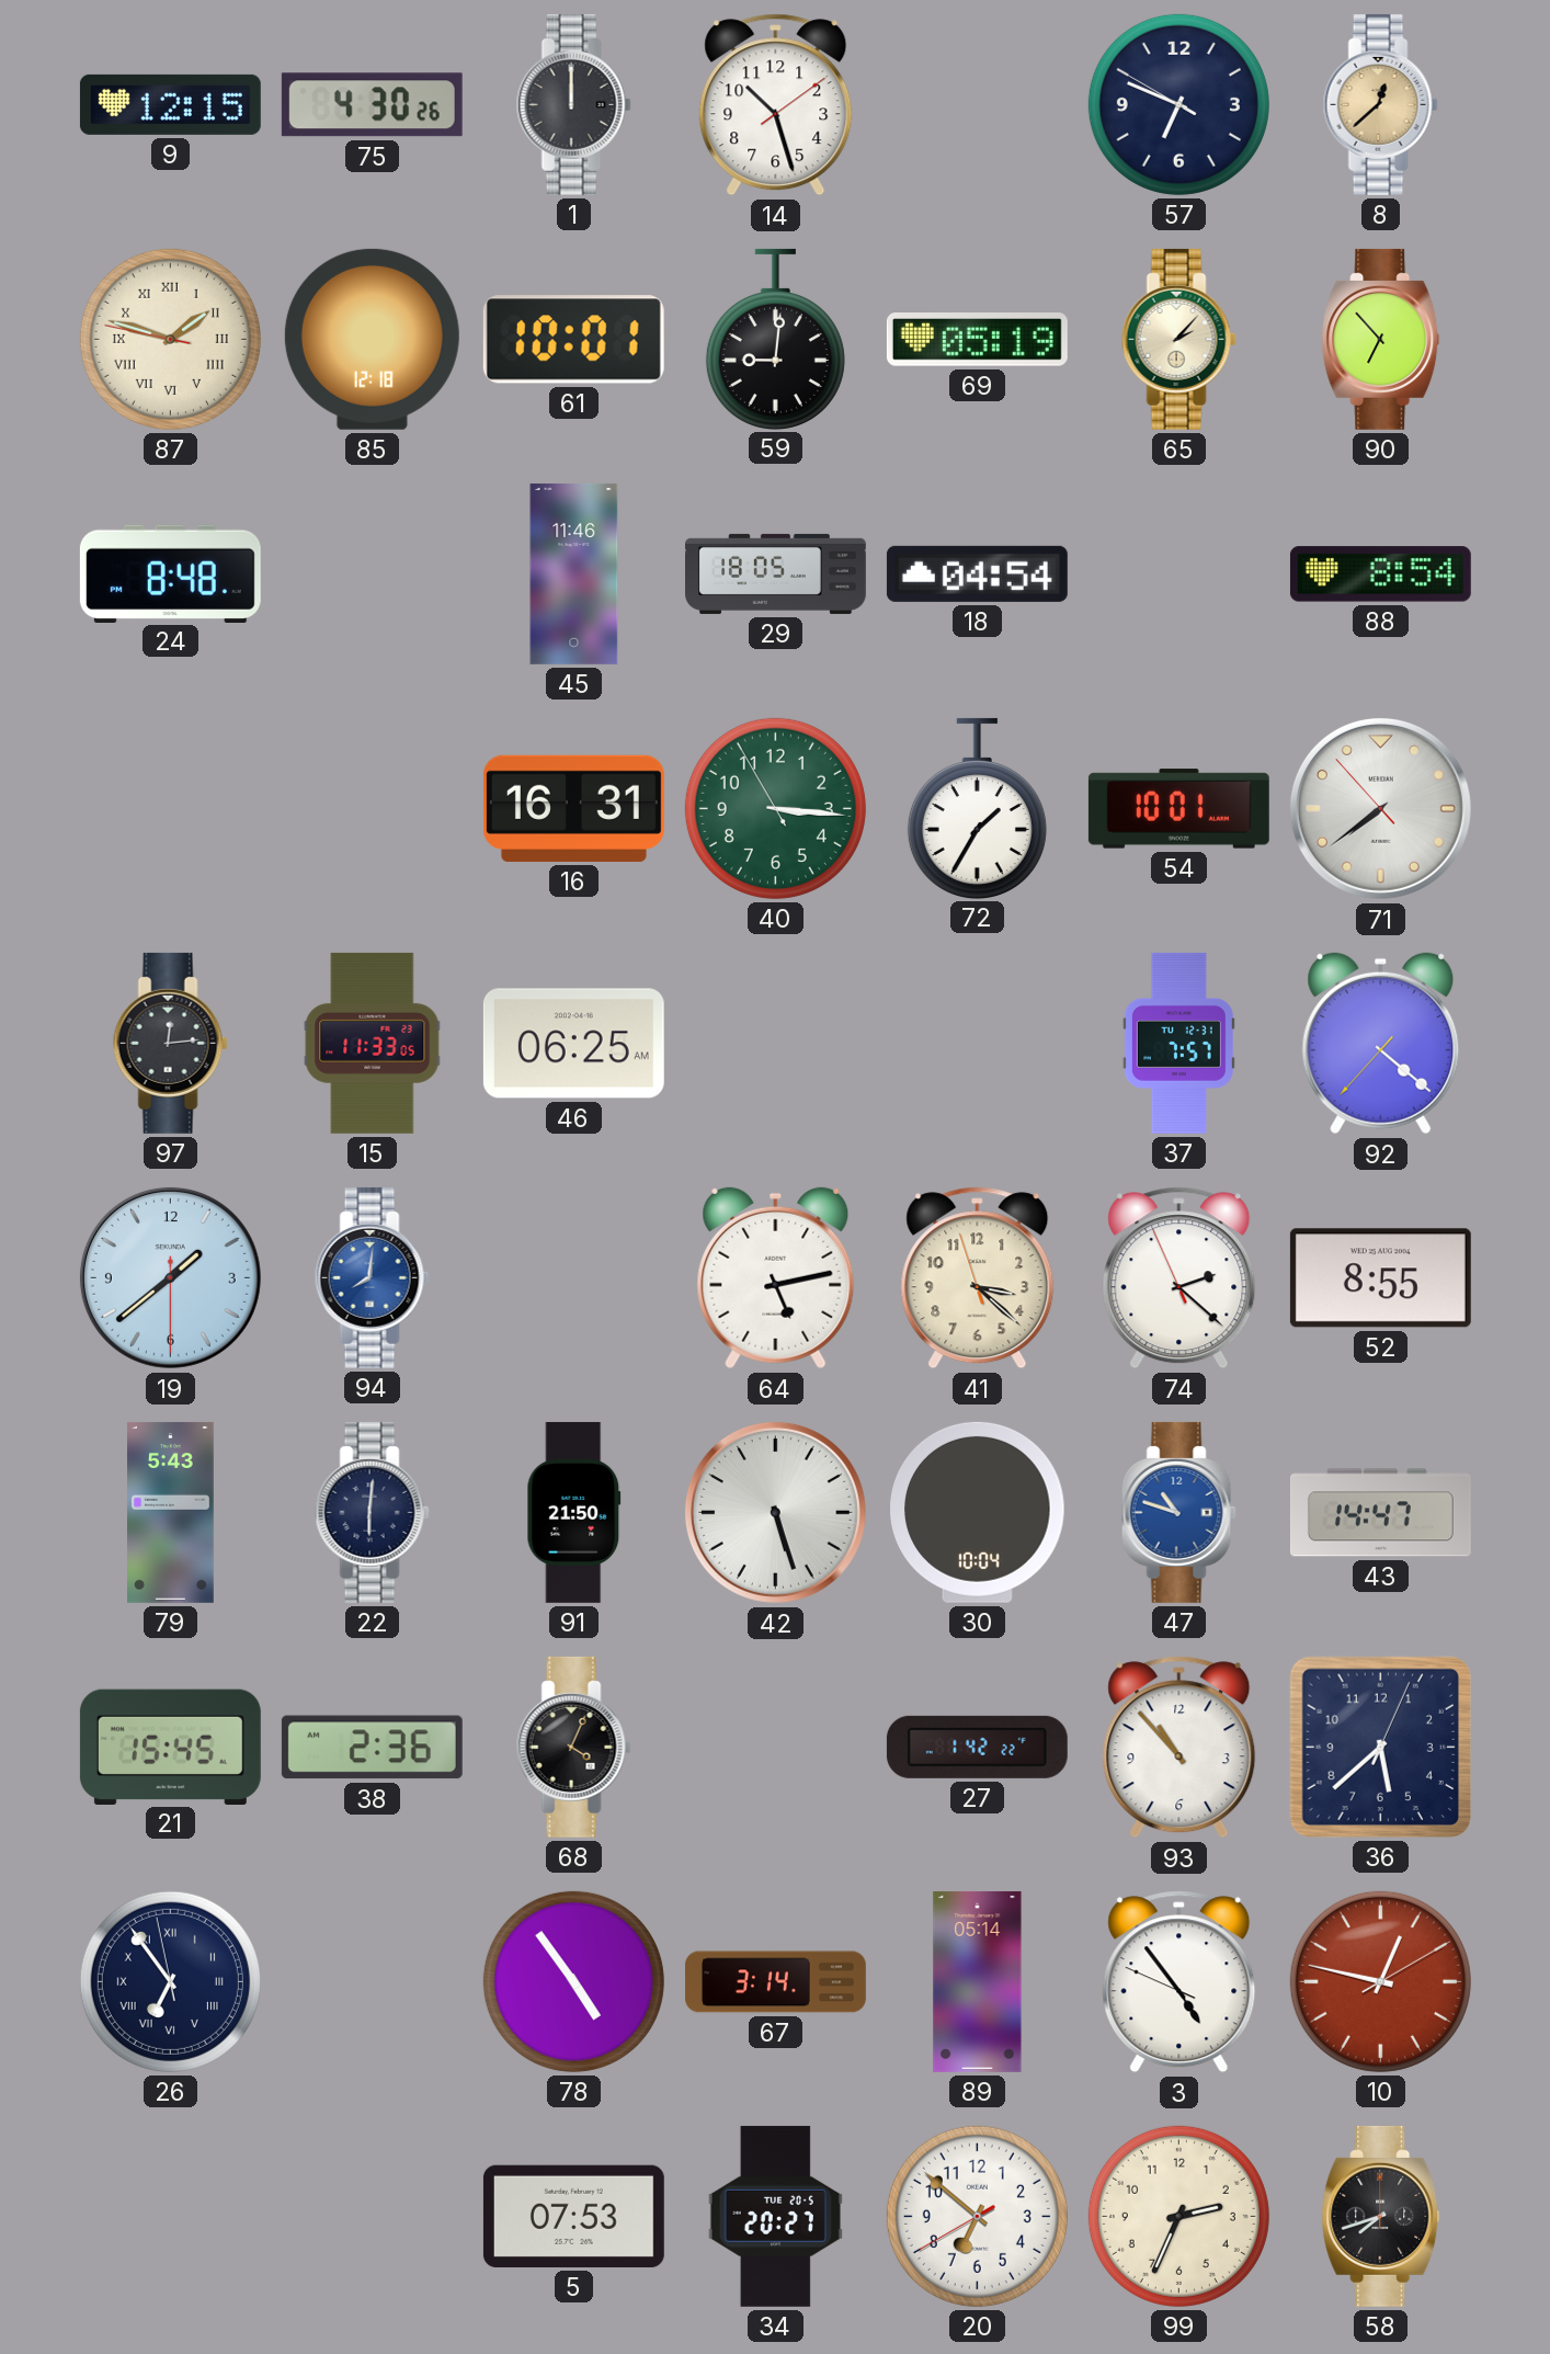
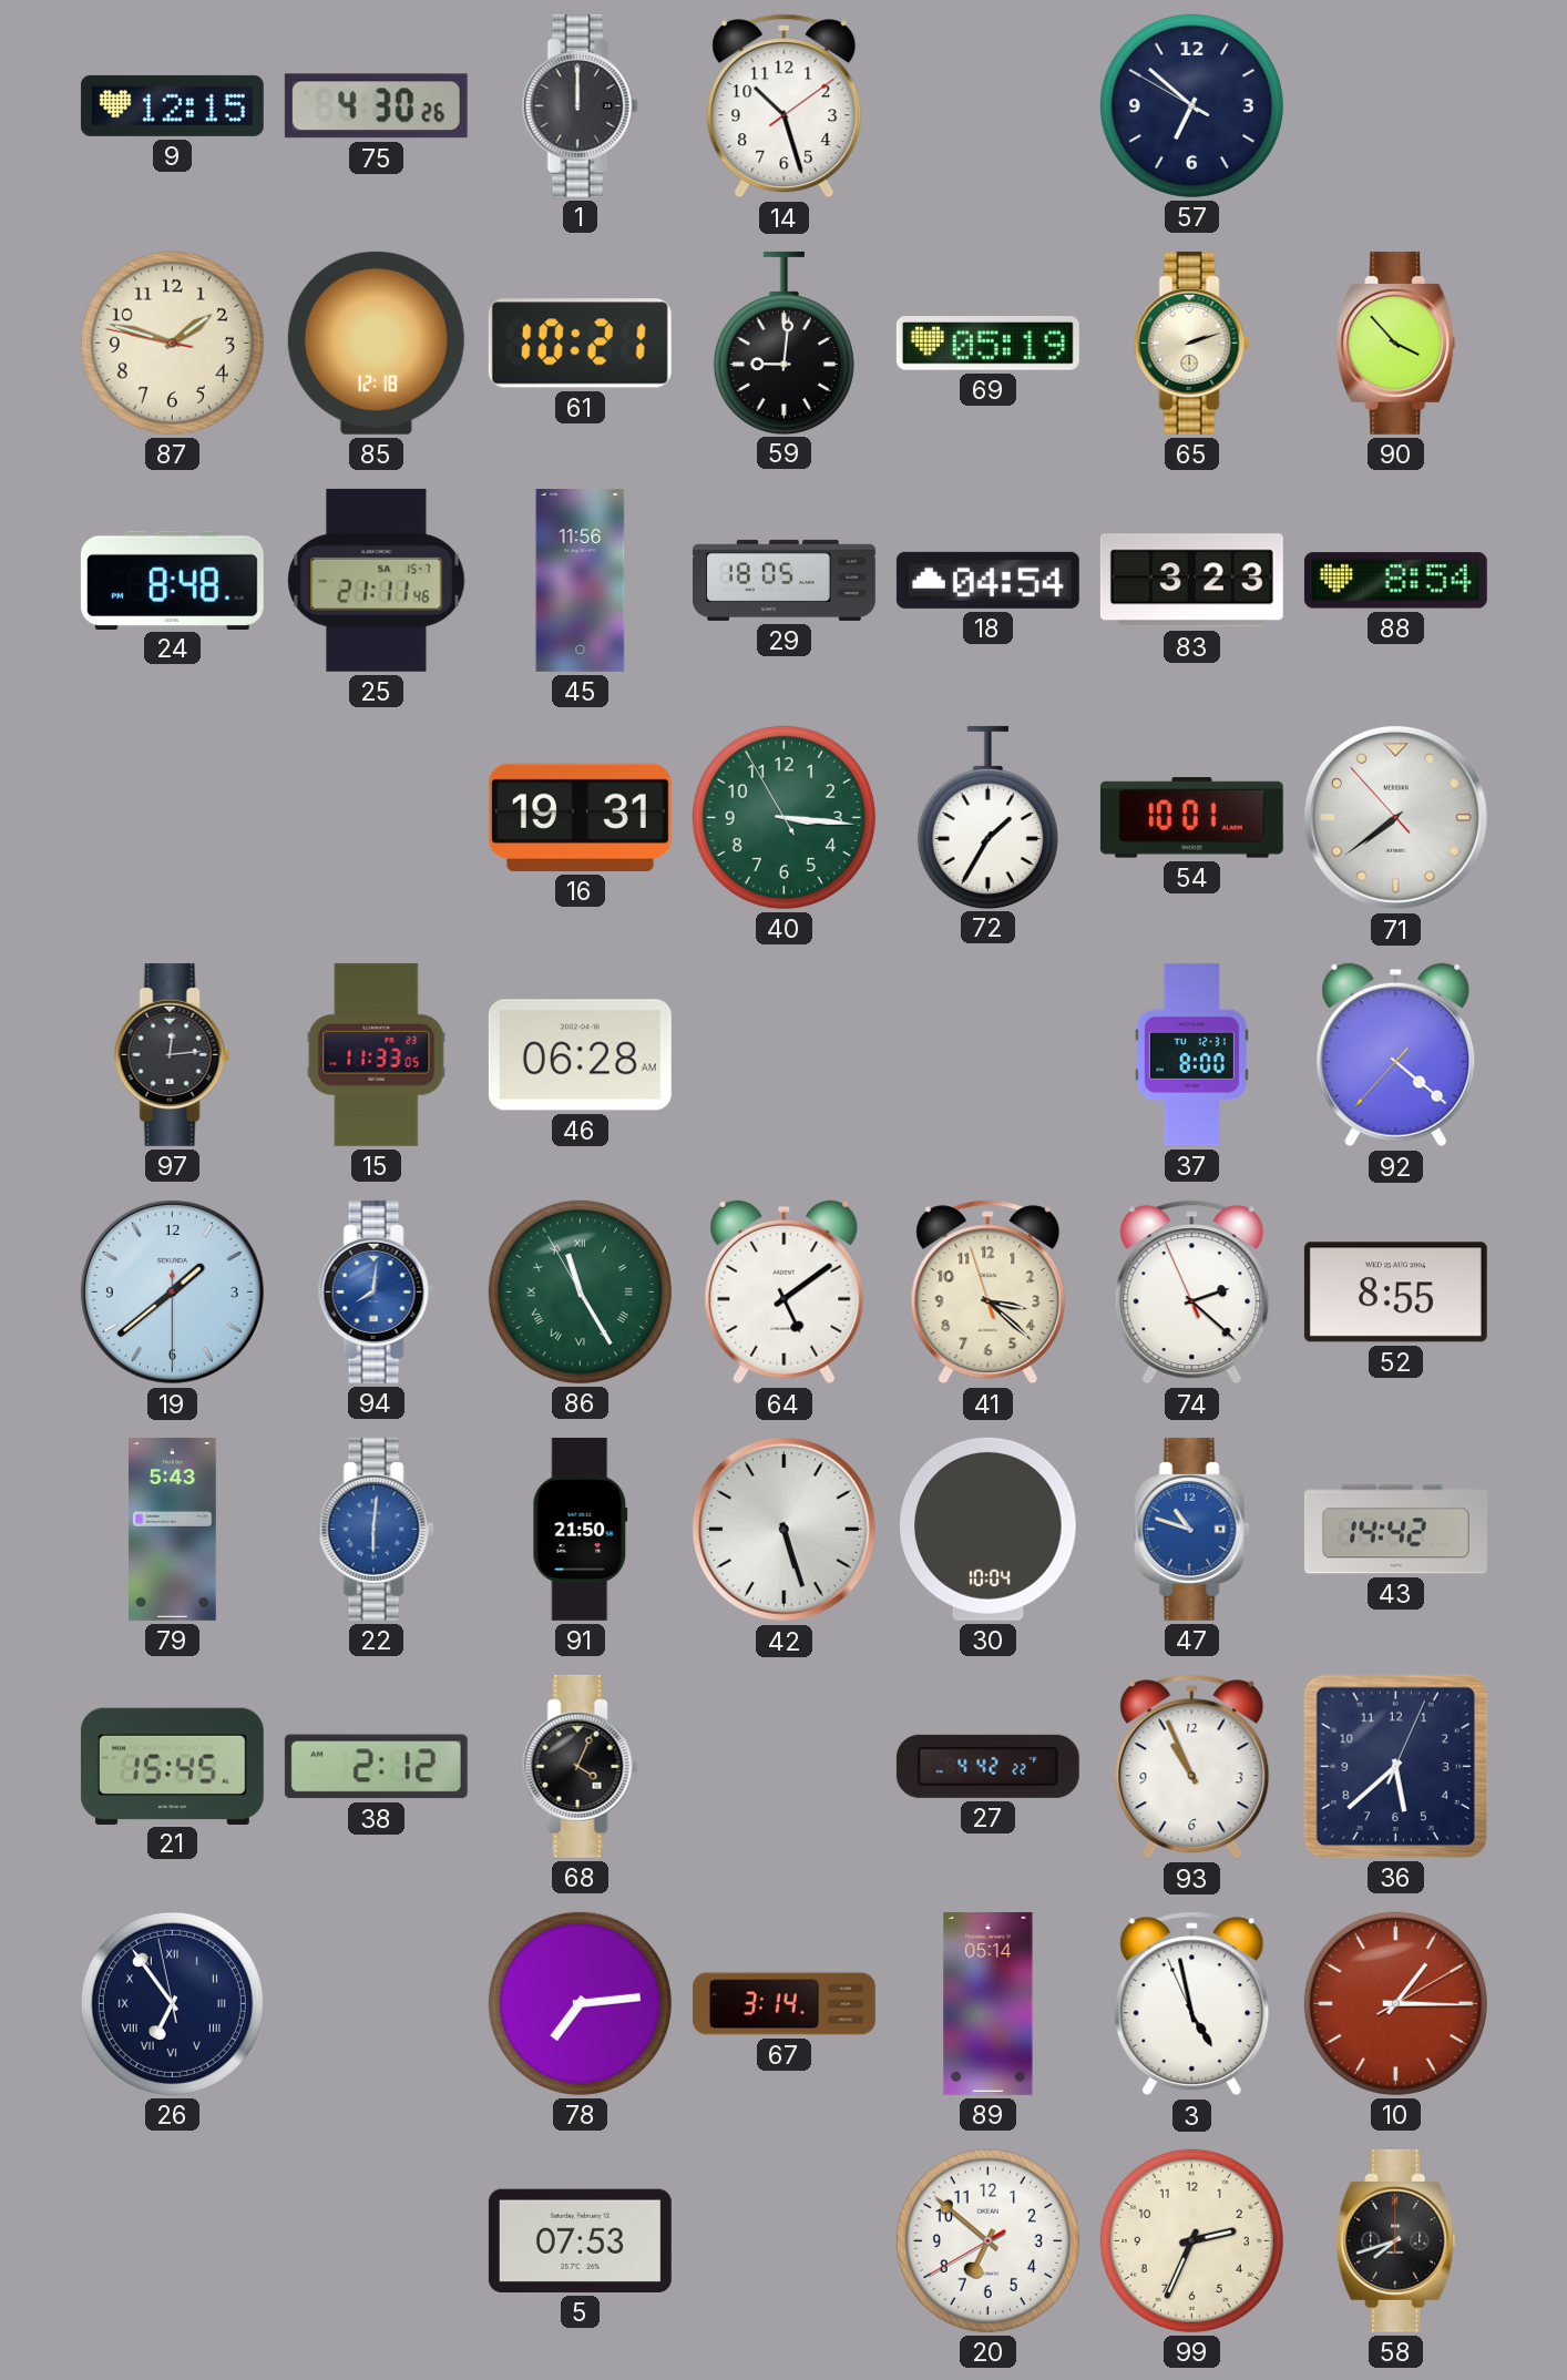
57: 6:48 -> 6:51
8: 12:38 -> none
87 numerals: Roman -> Arabic
61: 10:01 -> 10:21
65: 2:07 -> 2:12
90: 6:53 -> 3:53
25: none -> 21:11
45: 11:46 -> 11:56
83: none -> 3:23
16: 16:31 -> 19:31
46: 06:25 -> 06:28
37: 7:57 -> 8:00
86: none -> 11:24
64: 5:13 -> 5:09
22 dial: navy -> blue
43: 14:47 -> 14:42
38: 2:36 -> 2:12
27: 1:42 -> 4:42
93: 10:53 -> 10:56
78: 4:54 -> 7:14
3: 4:53 -> 4:57
10: 12:47 -> 1:15
34: 20:27 -> none
